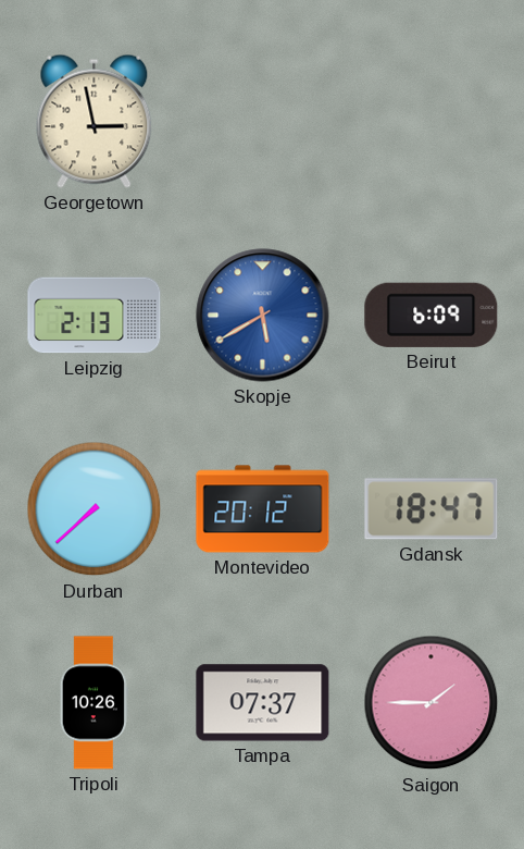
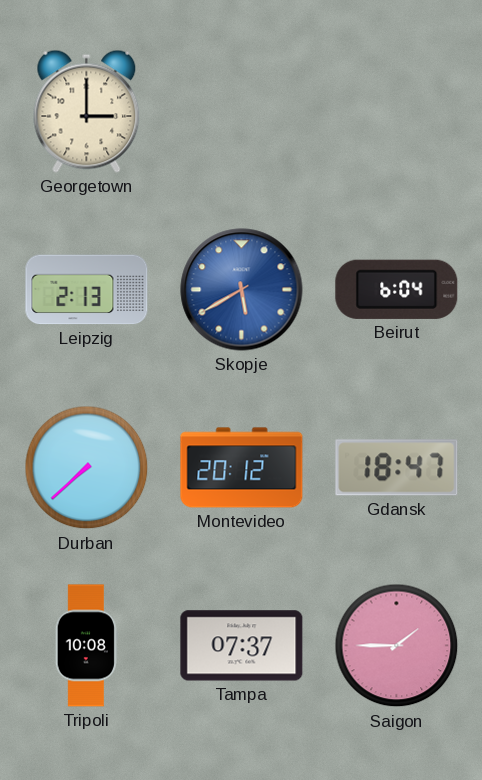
Georgetown: 2:58 -> 3:00
Beirut: 6:09 -> 6:04
Tripoli: 10:26 -> 10:08
